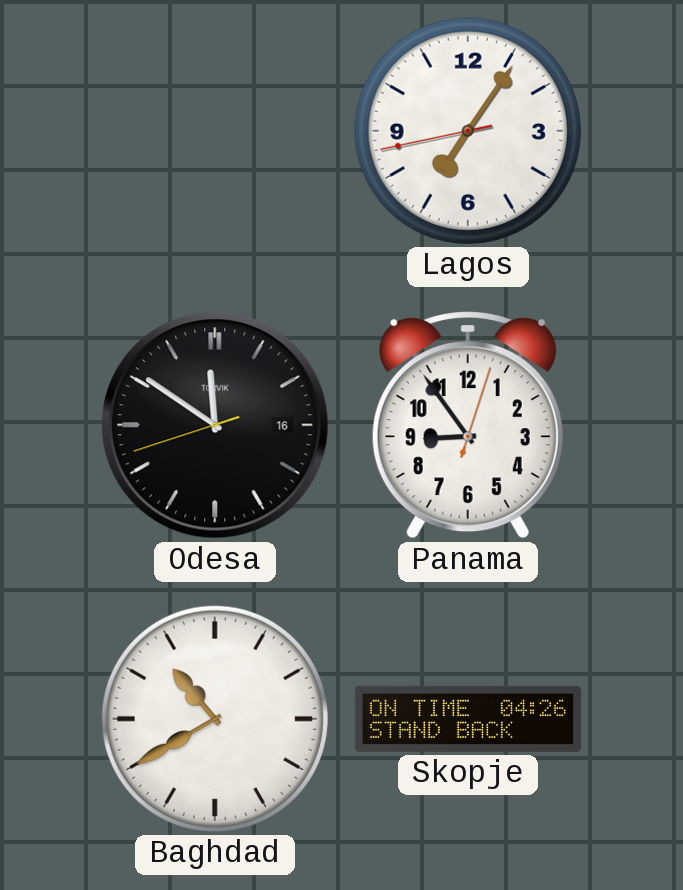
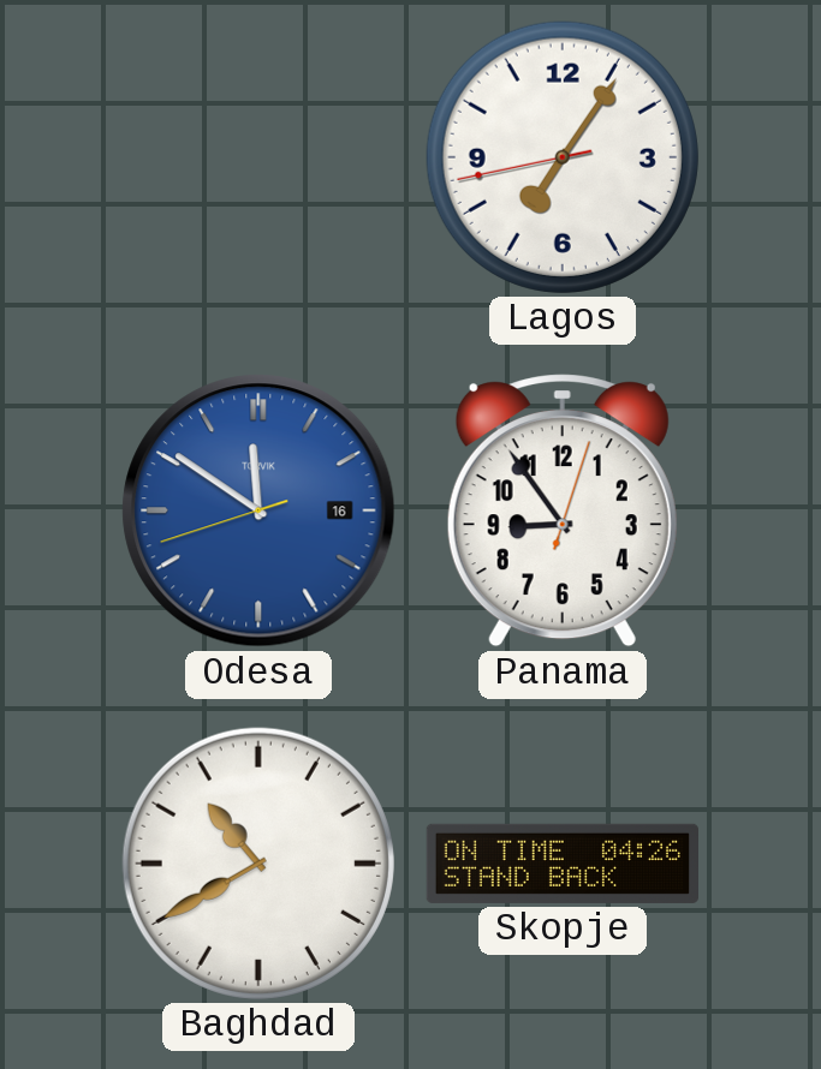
Odesa dial: black -> blue
